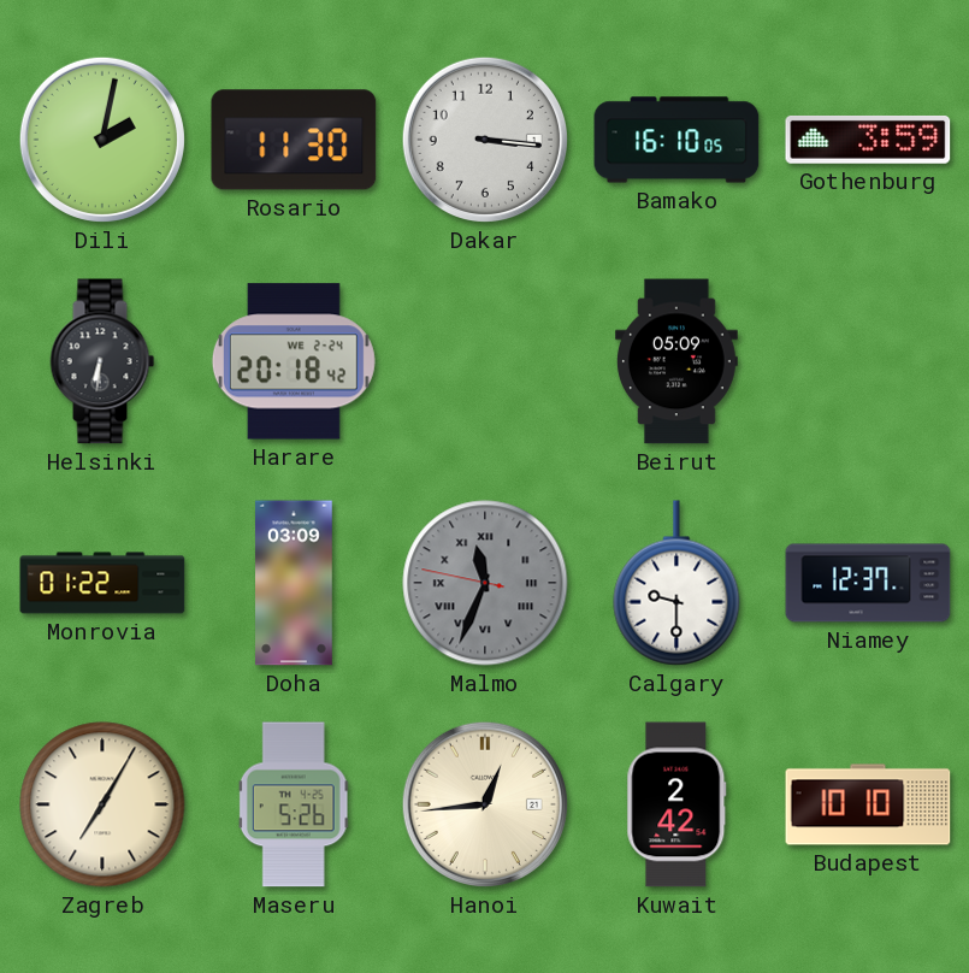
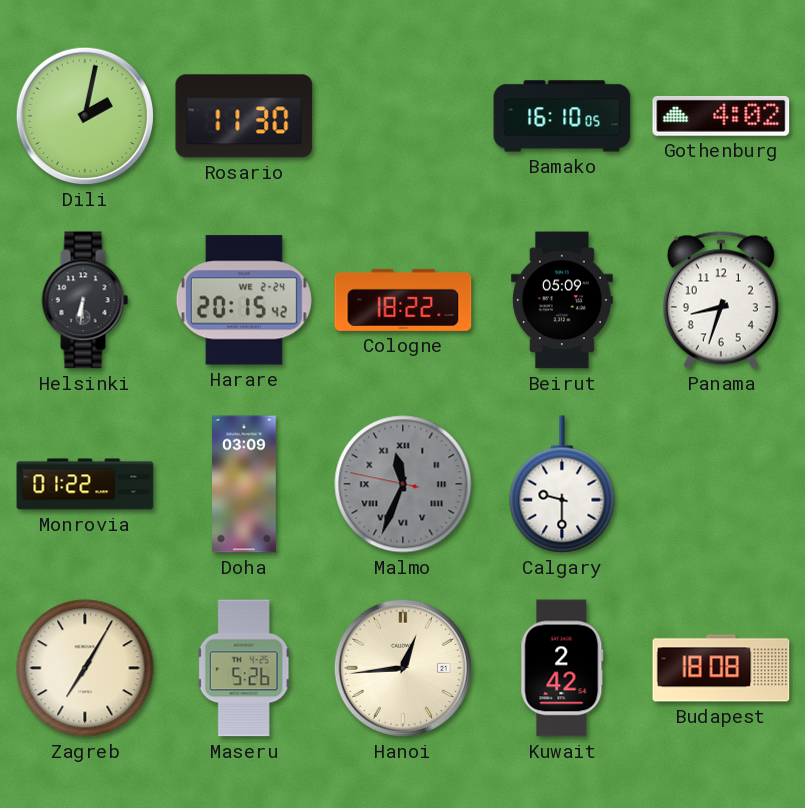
Dakar: 3:16 -> none
Gothenburg: 3:59 -> 4:02
Harare: 20:18 -> 20:15
Cologne: none -> 18:22
Panama: none -> 8:33
Niamey: 12:37 -> none
Budapest: 10:10 -> 18:08
